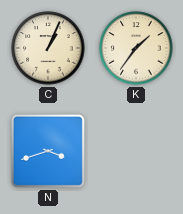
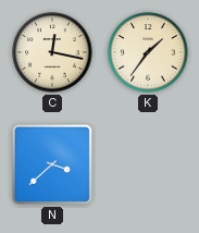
C: 1:04 -> 12:17
N: 3:42 -> 3:38
